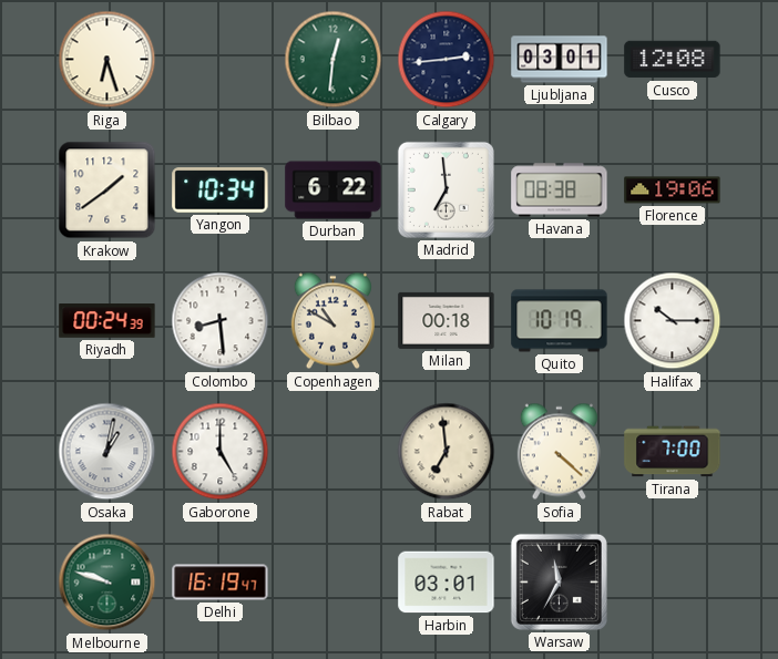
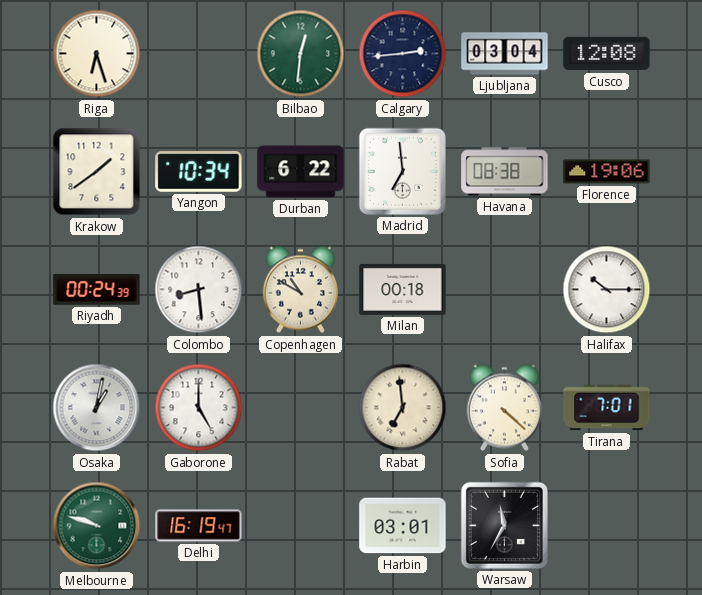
Ljubljana: 03:01 -> 03:04
Quito: 10:19 -> none
Tirana: 7:00 -> 7:01
